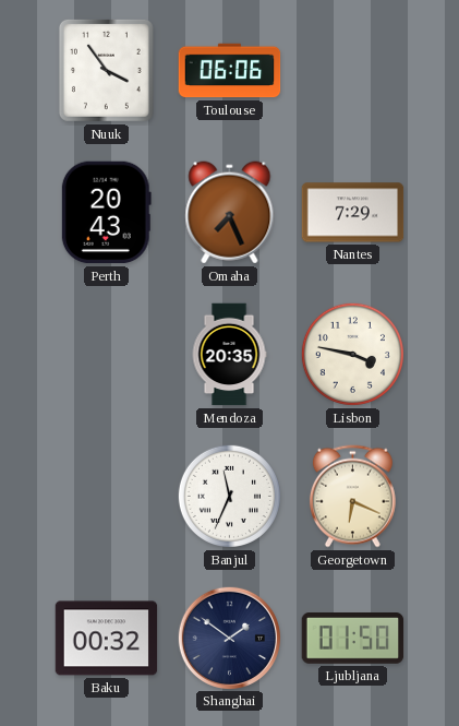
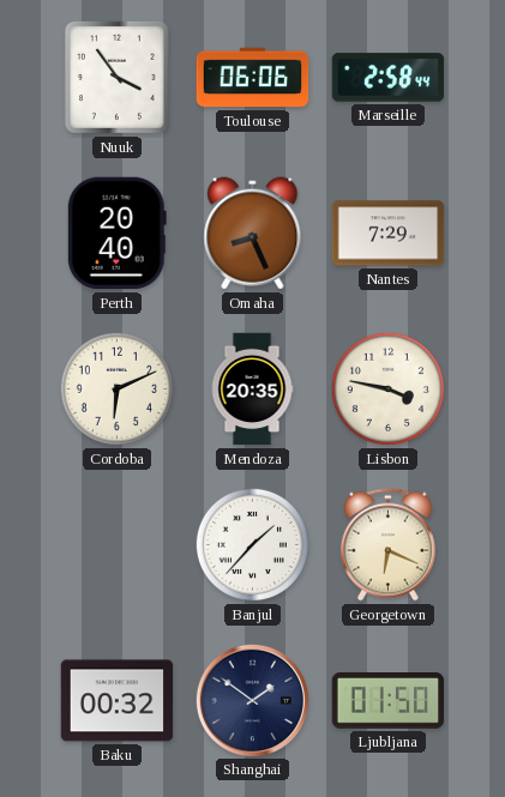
Marseille: none -> 2:58
Perth: 20:43 -> 20:40
Omaha: 7:26 -> 8:26
Cordoba: none -> 6:11
Banjul: 11:34 -> 1:37
